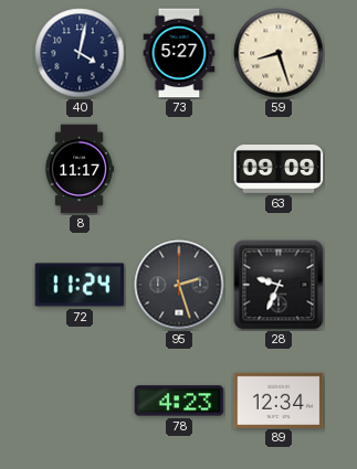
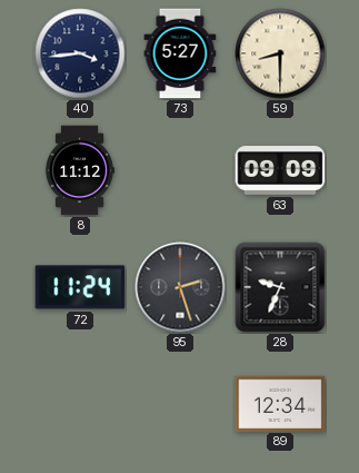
40: 4:02 -> 3:44
59: 8:27 -> 8:30
8: 11:17 -> 11:12
78: 4:23 -> none
